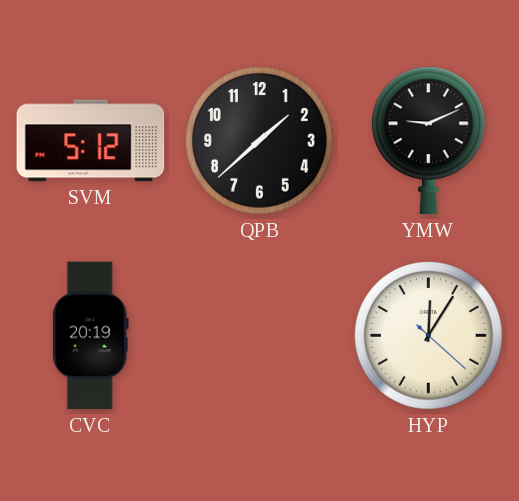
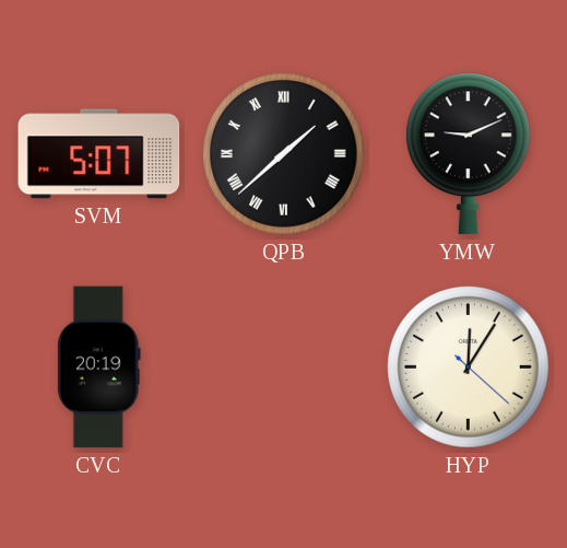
SVM: 5:12 -> 5:07
QPB numerals: Arabic -> Roman
